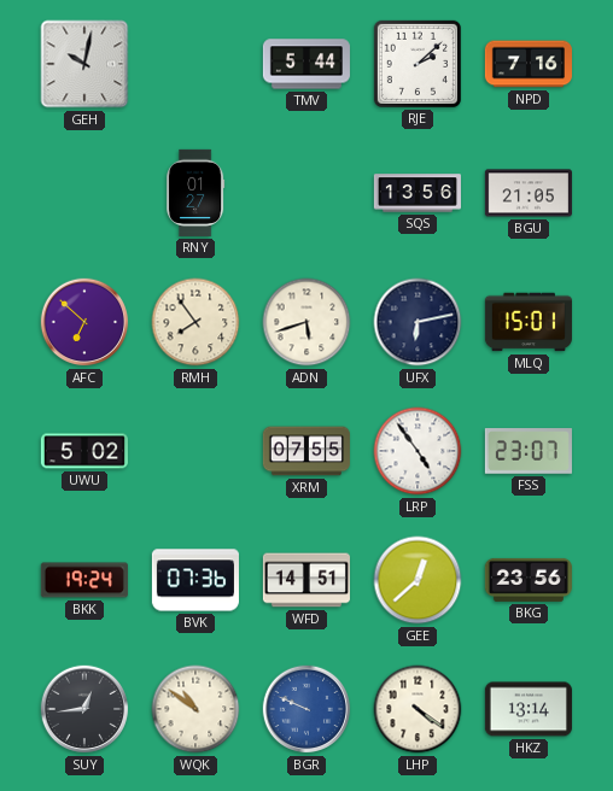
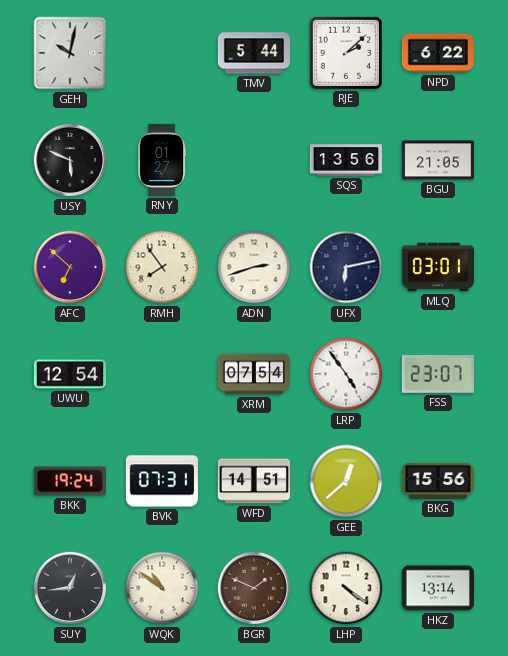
NPD: 7:16 -> 6:22
USY: none -> 5:49
ADN: 5:42 -> 2:42
MLQ: 15:01 -> 03:01
UWU: 5:02 -> 12:54
XRM: 07:55 -> 07:54
BVK: 07:36 -> 07:31
BKG: 23:56 -> 15:56
BGR: 9:49 -> 1:49
BGR dial: blue -> brown
